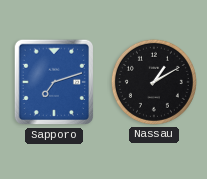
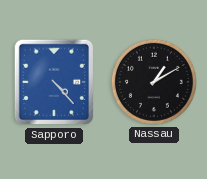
Sapporo: 7:12 -> 4:23
